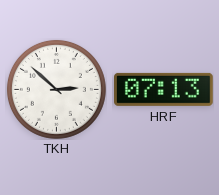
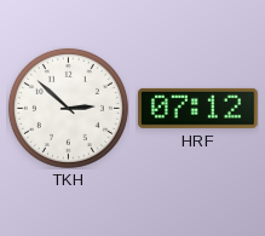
HRF: 07:13 -> 07:12
